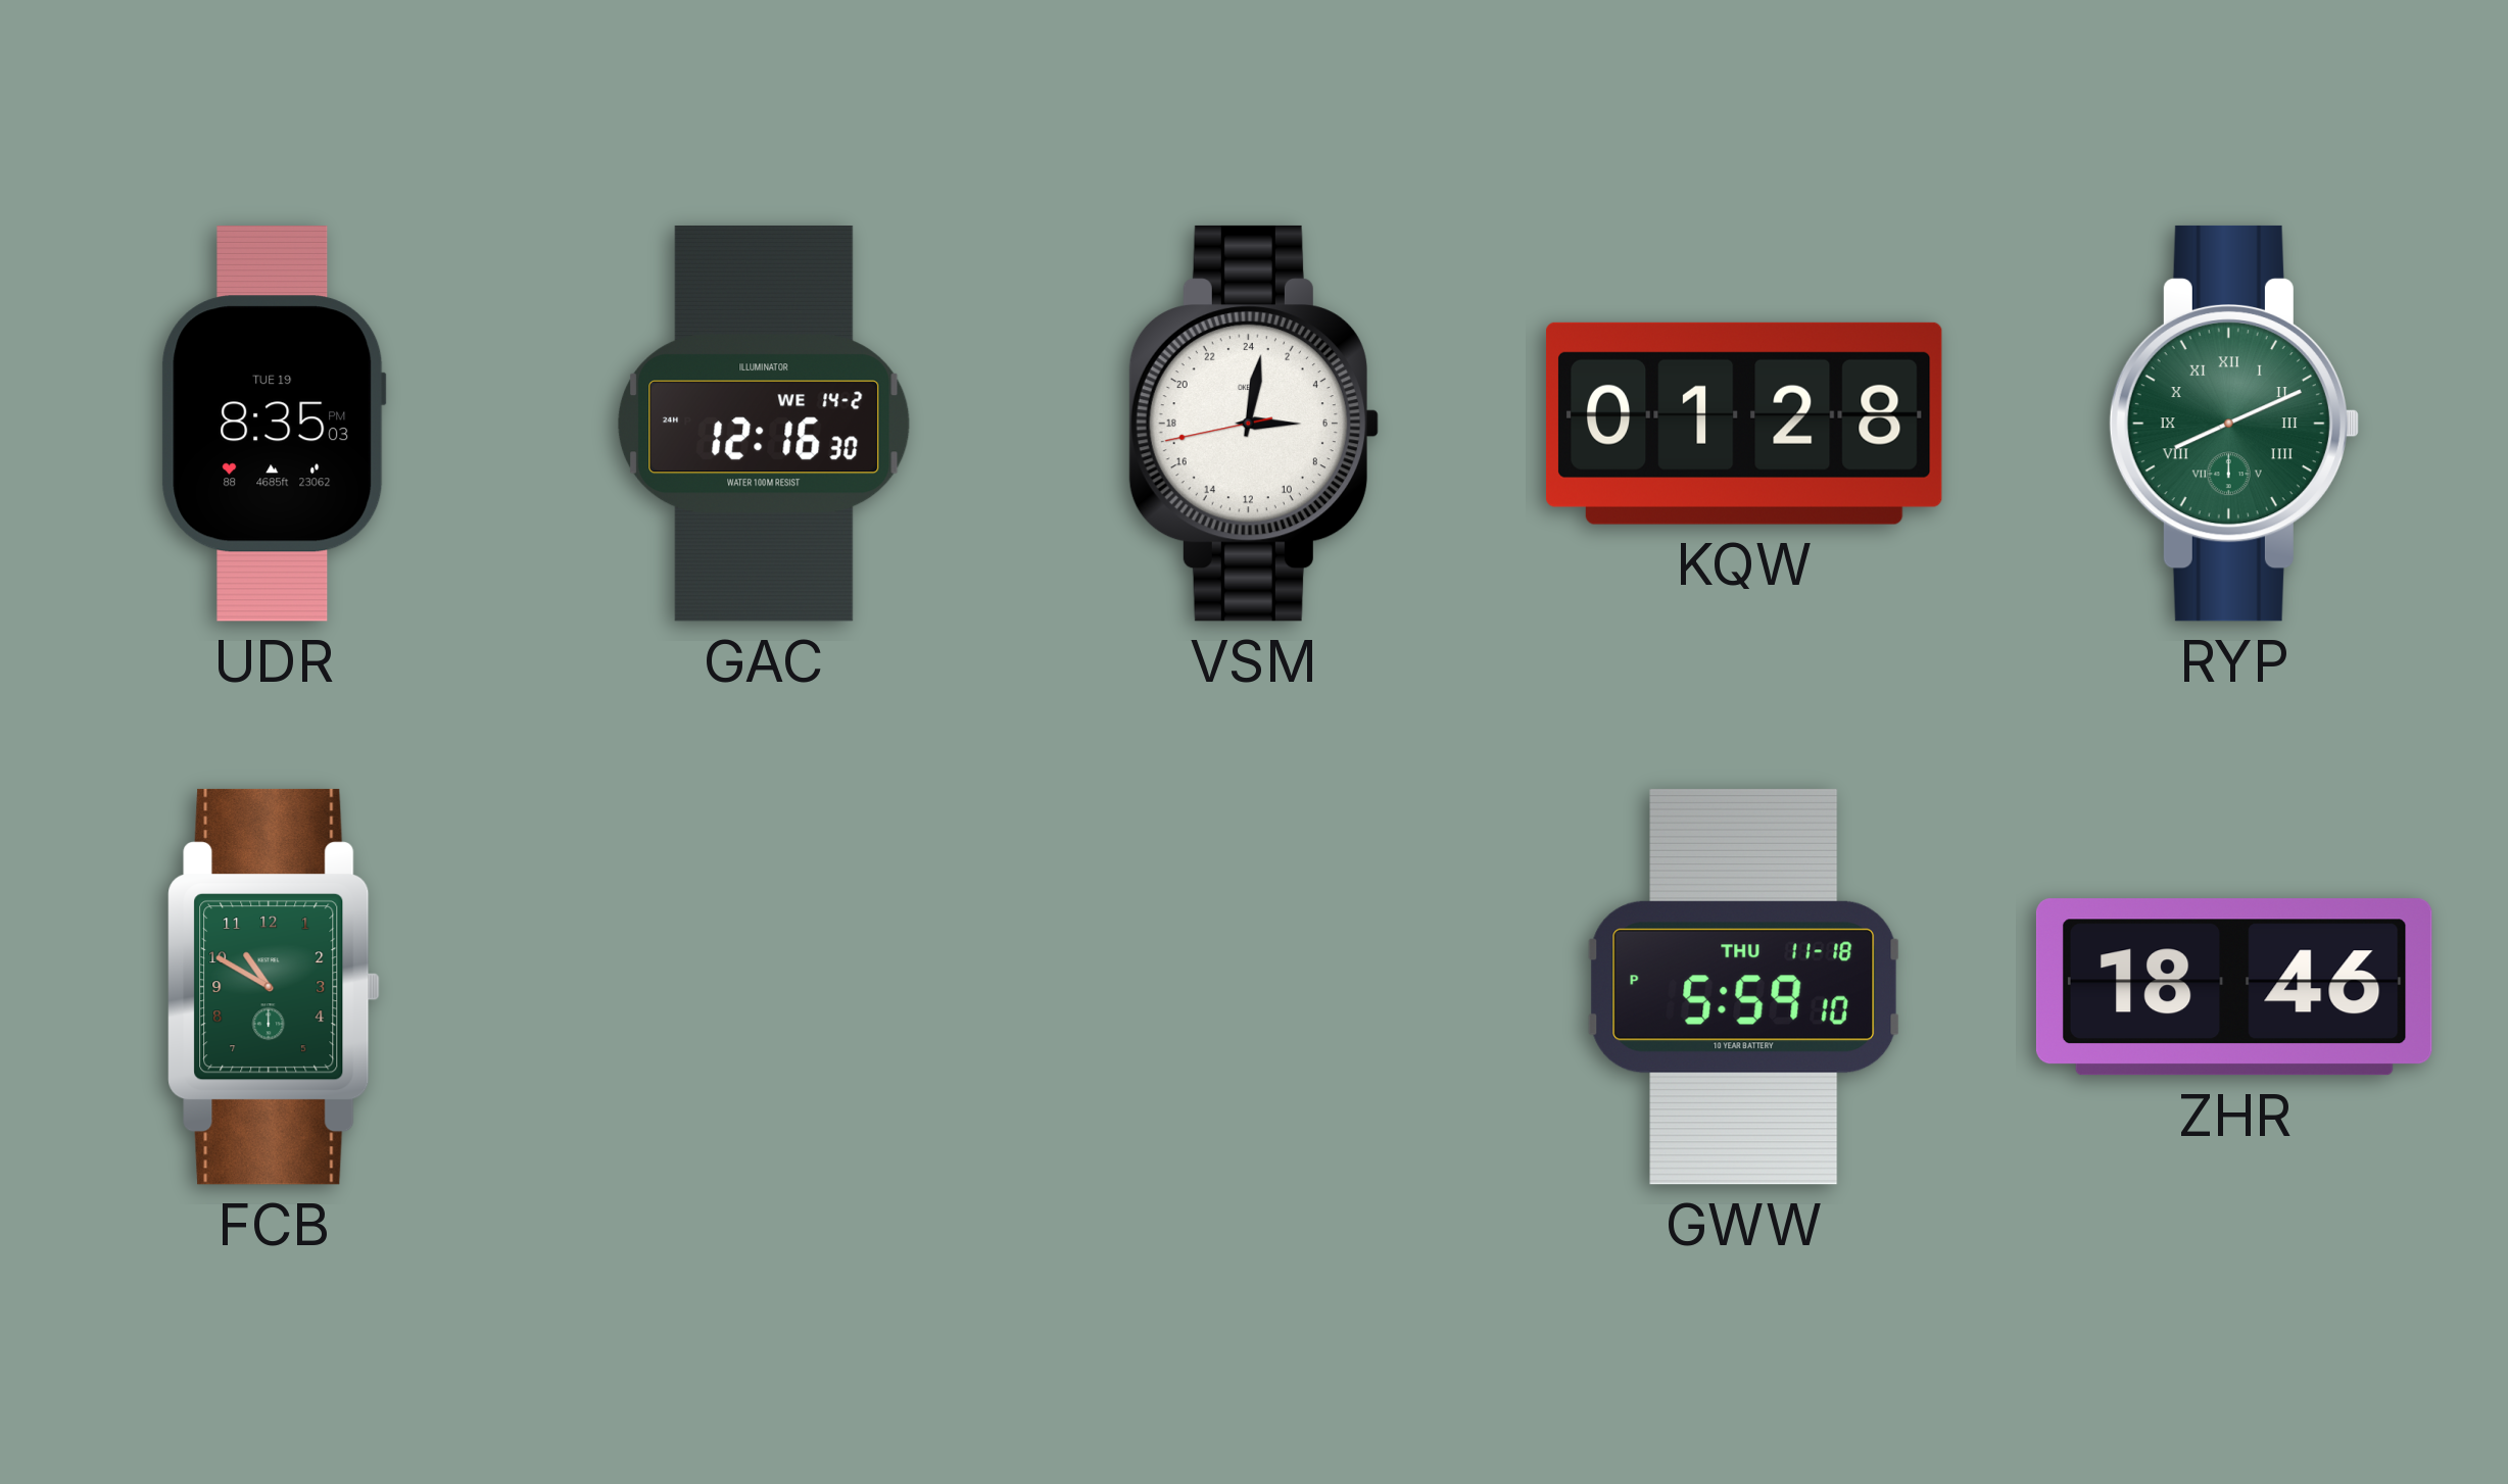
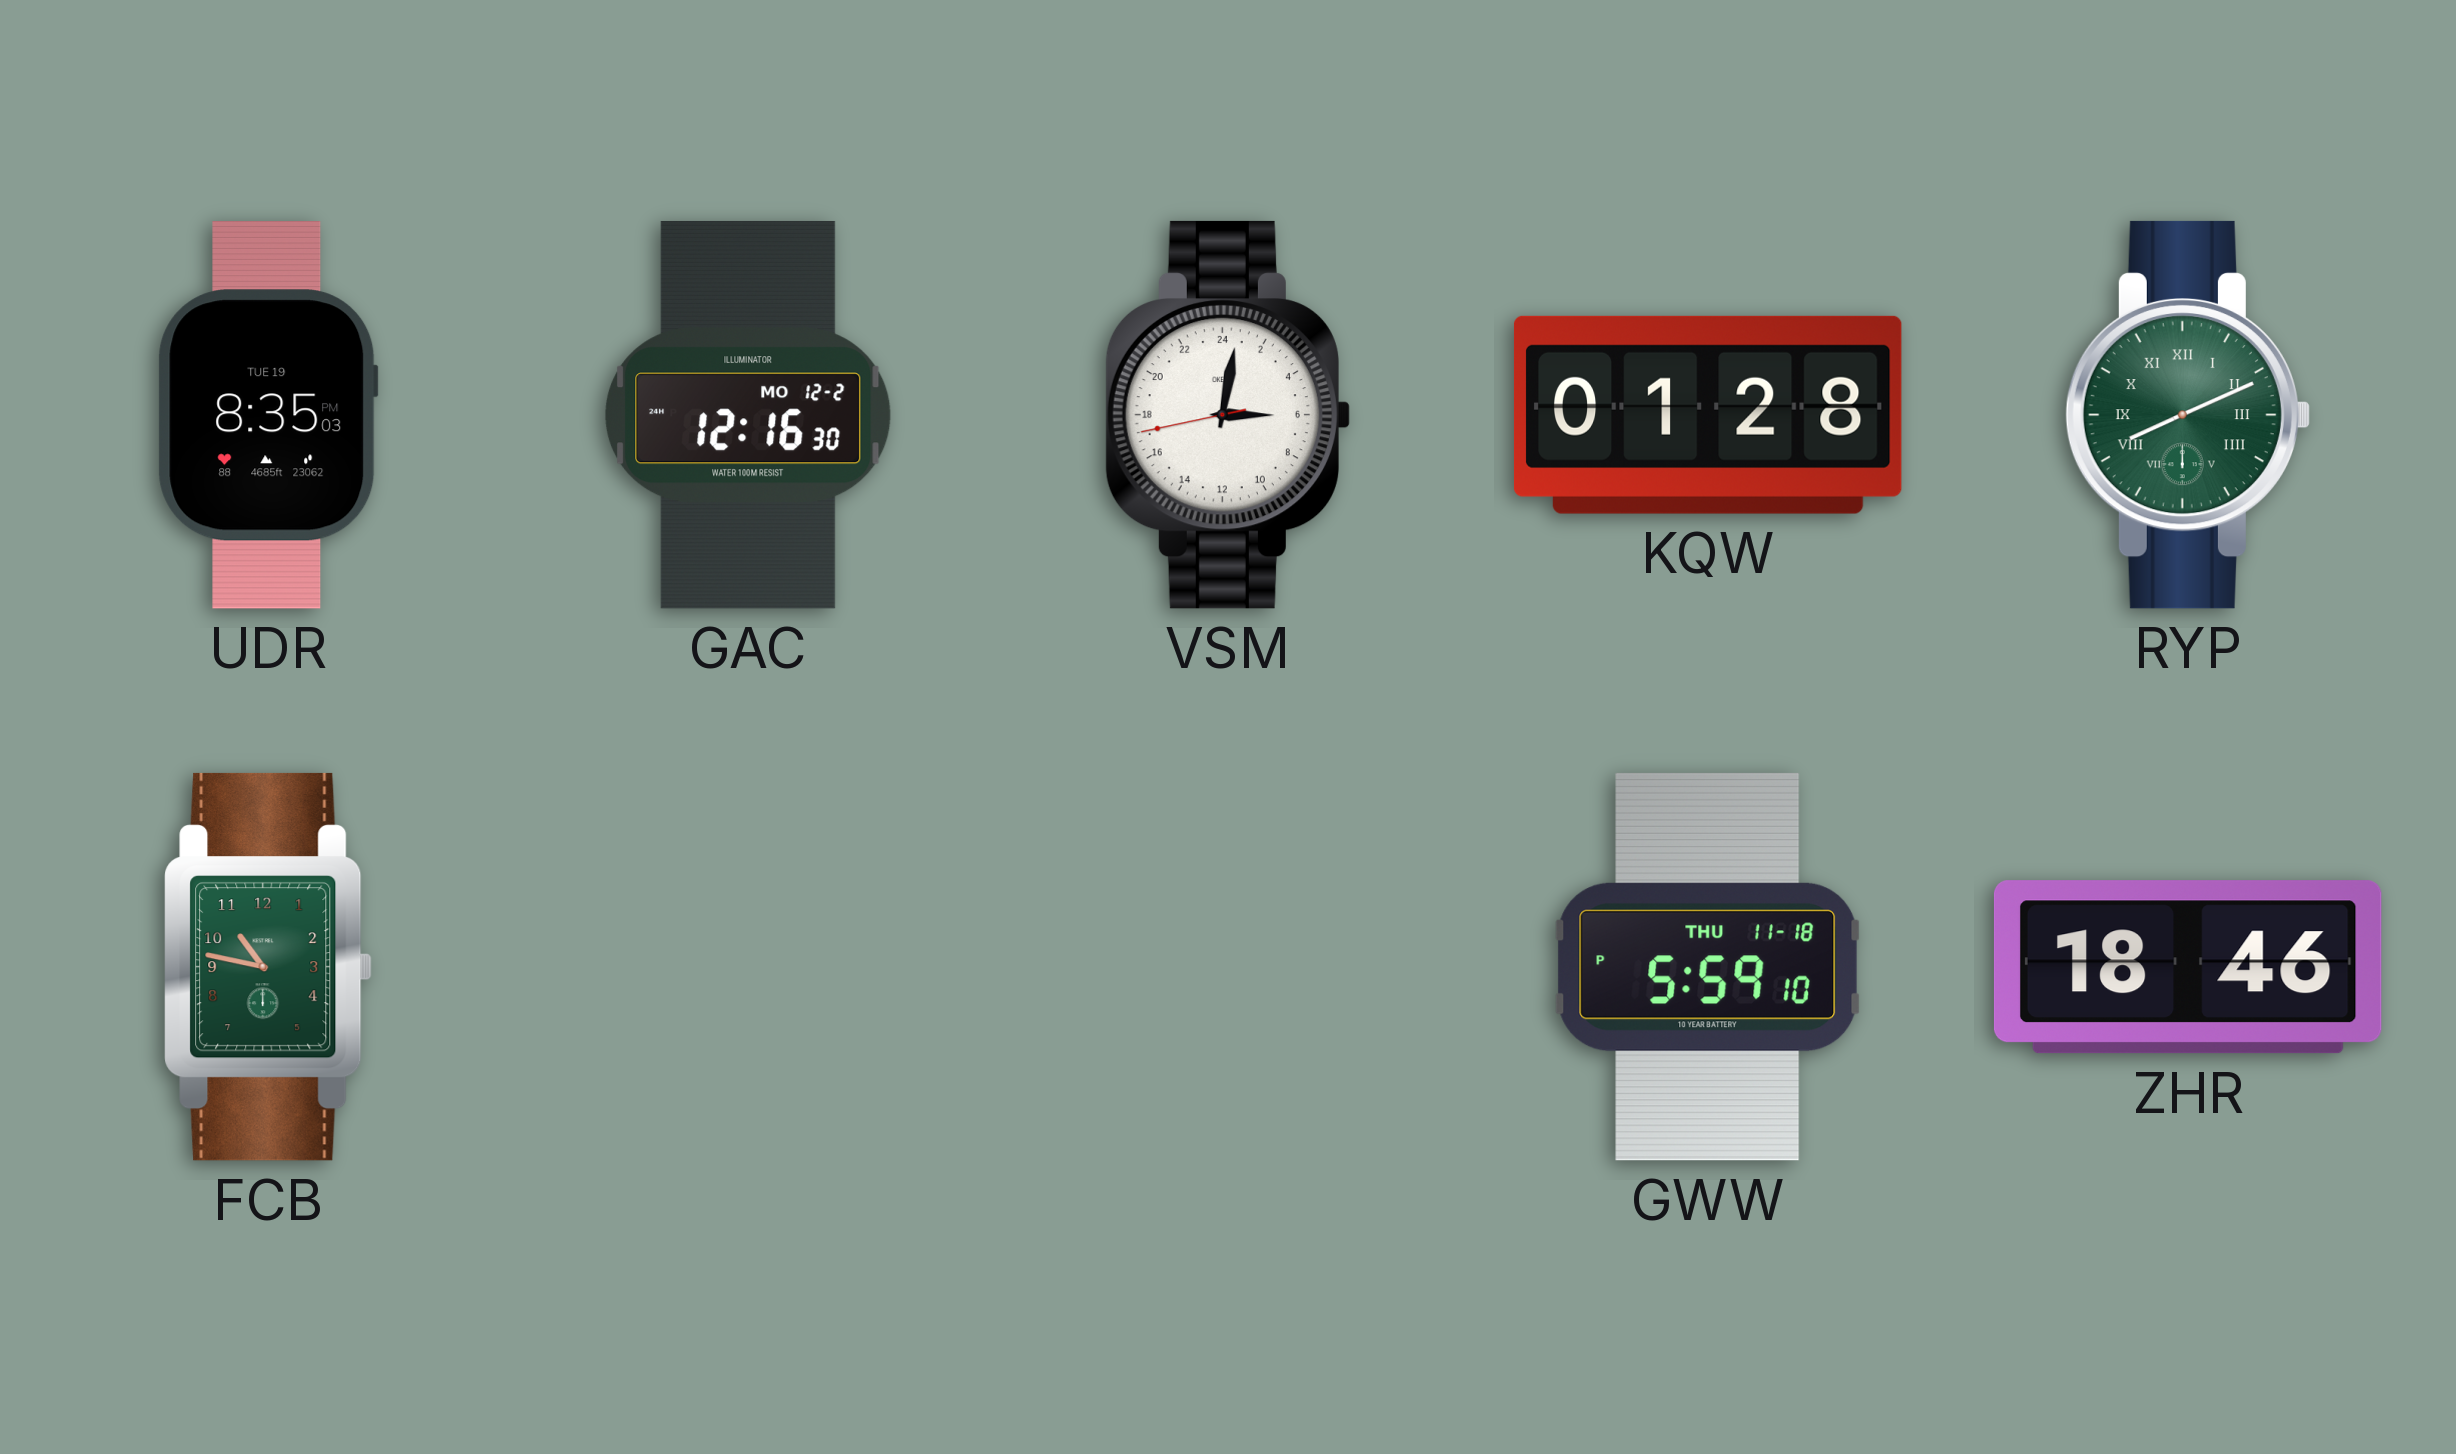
GAC date: WE 14-2 -> MO 12-2
FCB: 10:50 -> 10:47
